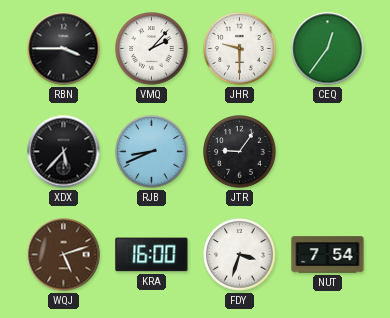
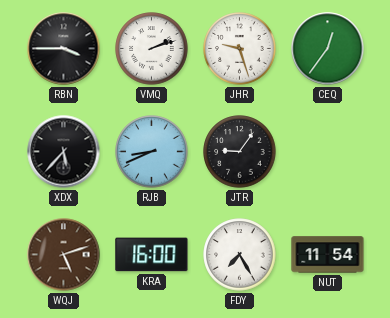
VMQ: 2:07 -> 2:12
JHR: 9:30 -> 9:27
FDY: 3:33 -> 7:25
NUT: 7:54 -> 11:54
